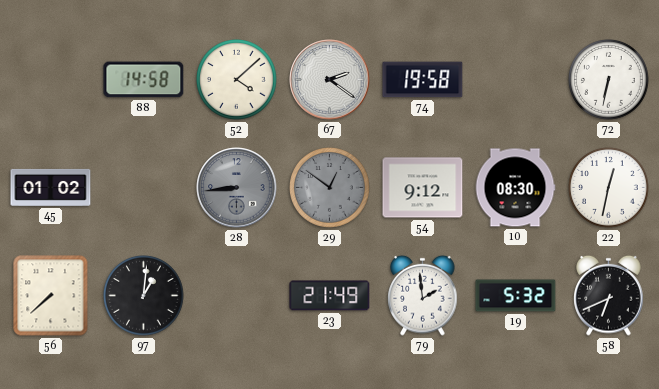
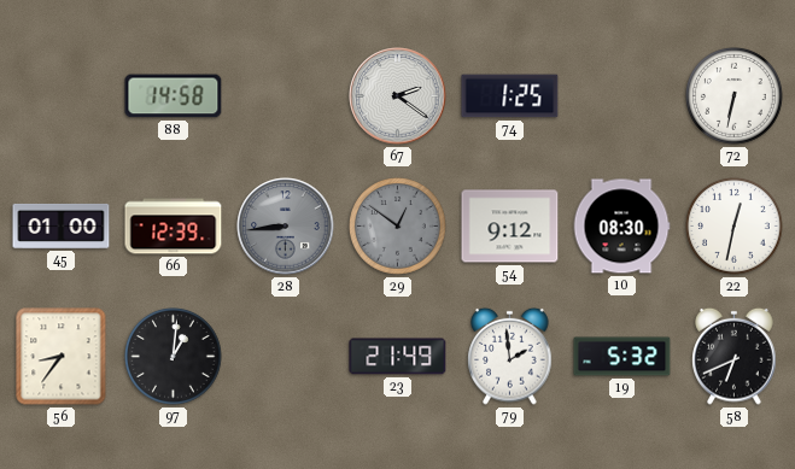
52: 4:08 -> none
74: 19:58 -> 1:25
45: 01:02 -> 01:00
66: none -> 12:39
56: 7:38 -> 8:36
